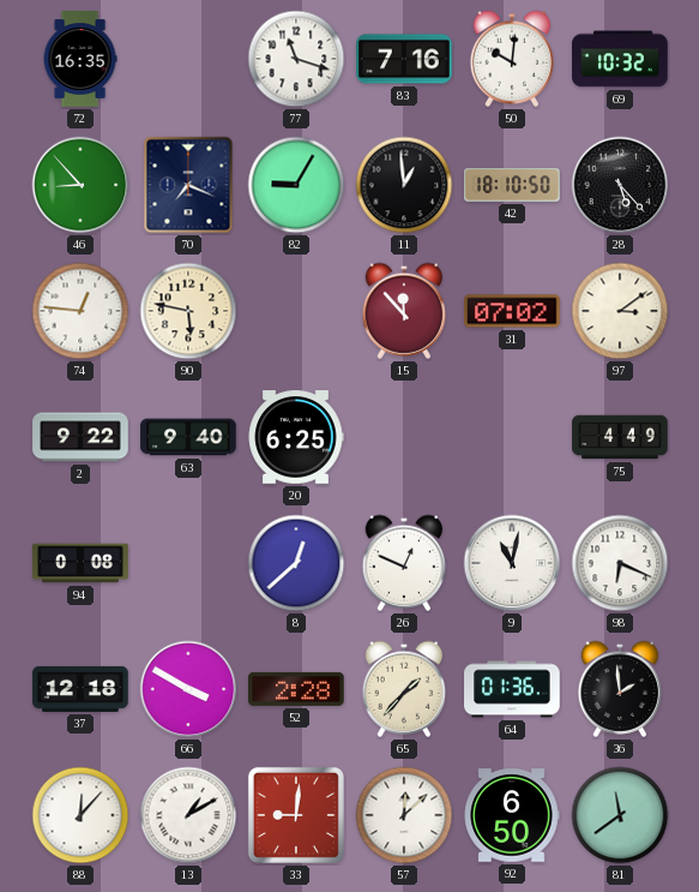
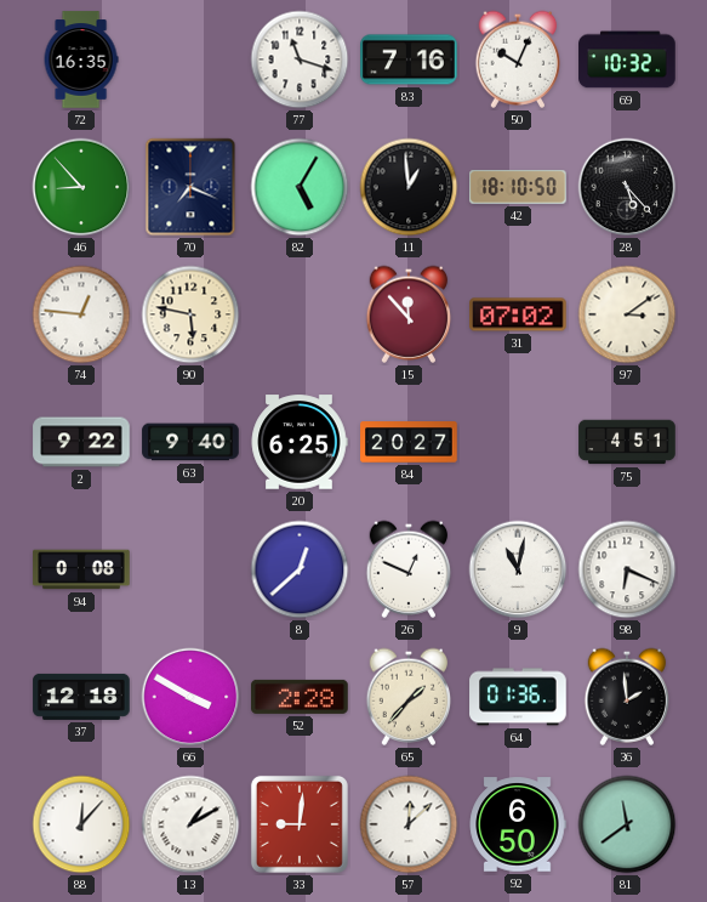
50: 10:01 -> 10:04
82: 9:05 -> 5:05
84: none -> 20:27
75: 4:49 -> 4:51
